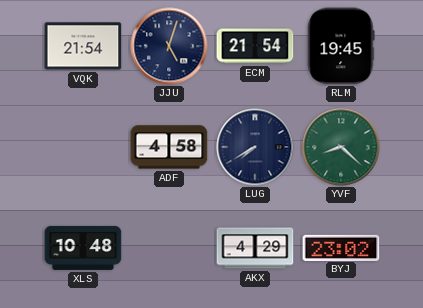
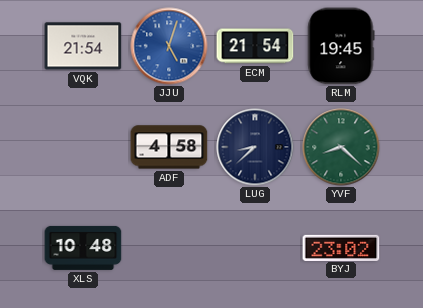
JJU dial: navy -> blue
LUG: 7:40 -> 8:38
AKX: 4:29 -> none
